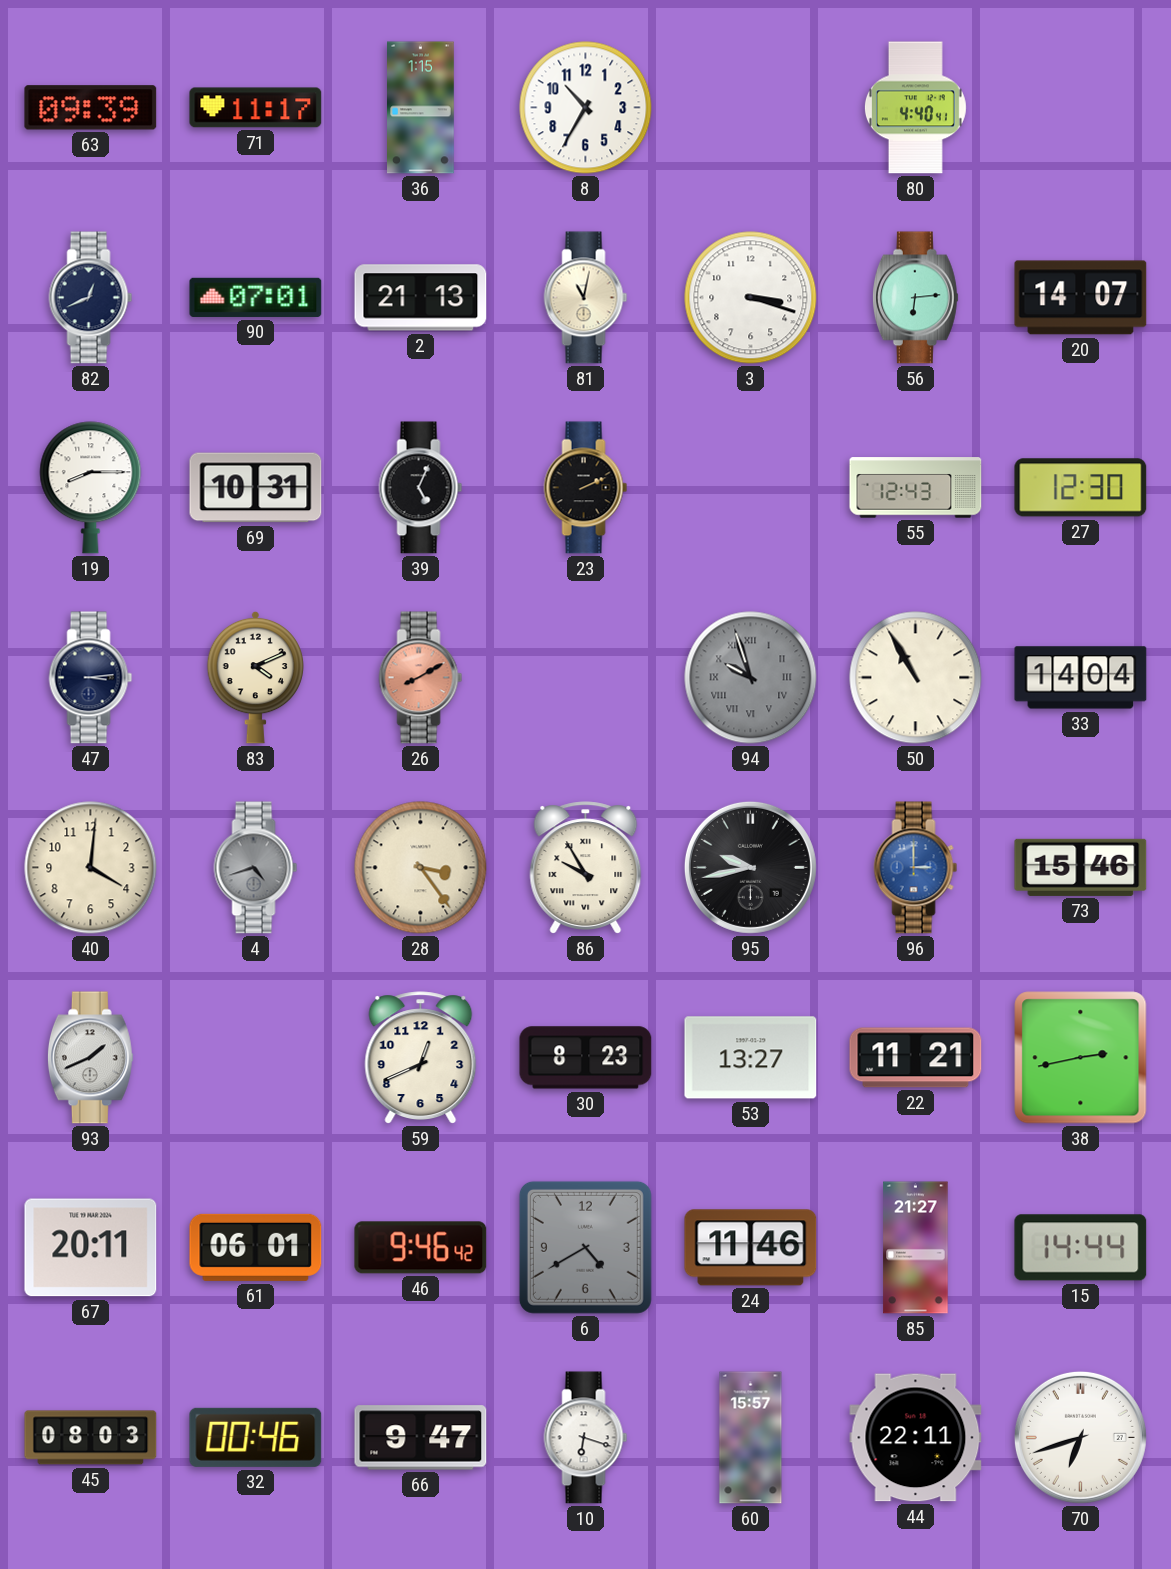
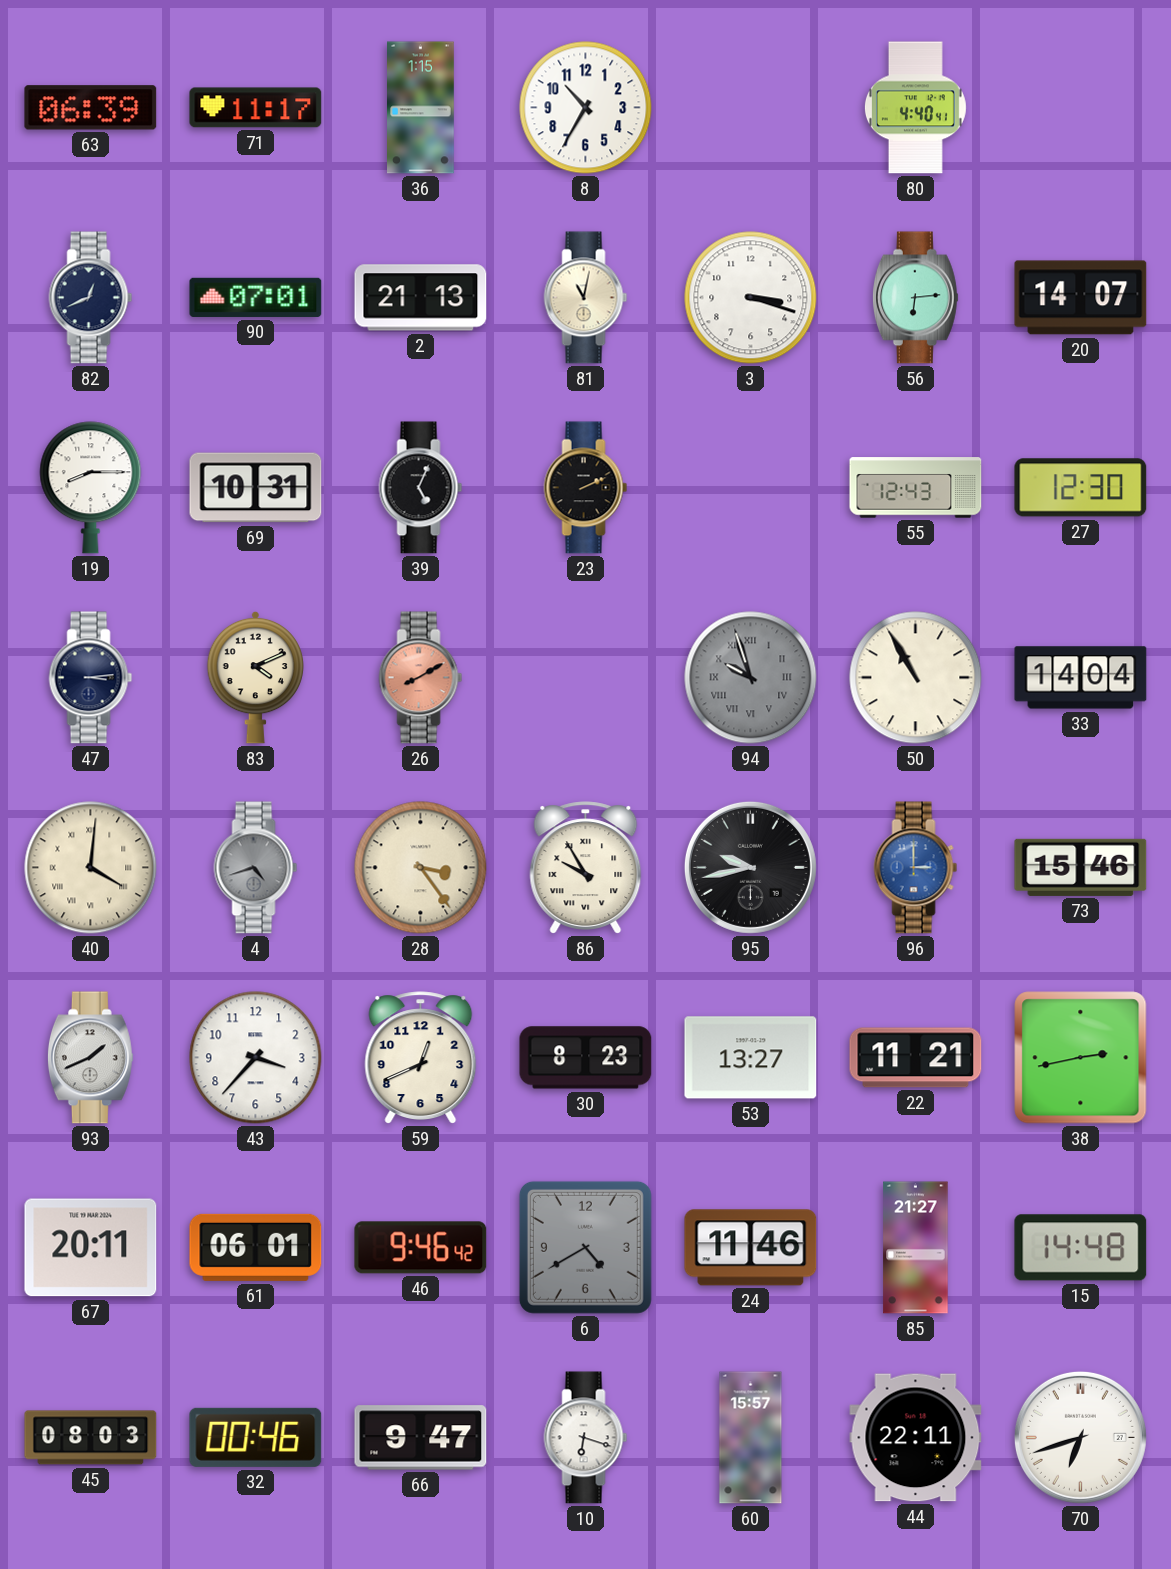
63: 09:39 -> 06:39
40 numerals: Arabic -> Roman
43: none -> 3:37
15: 14:44 -> 14:48
